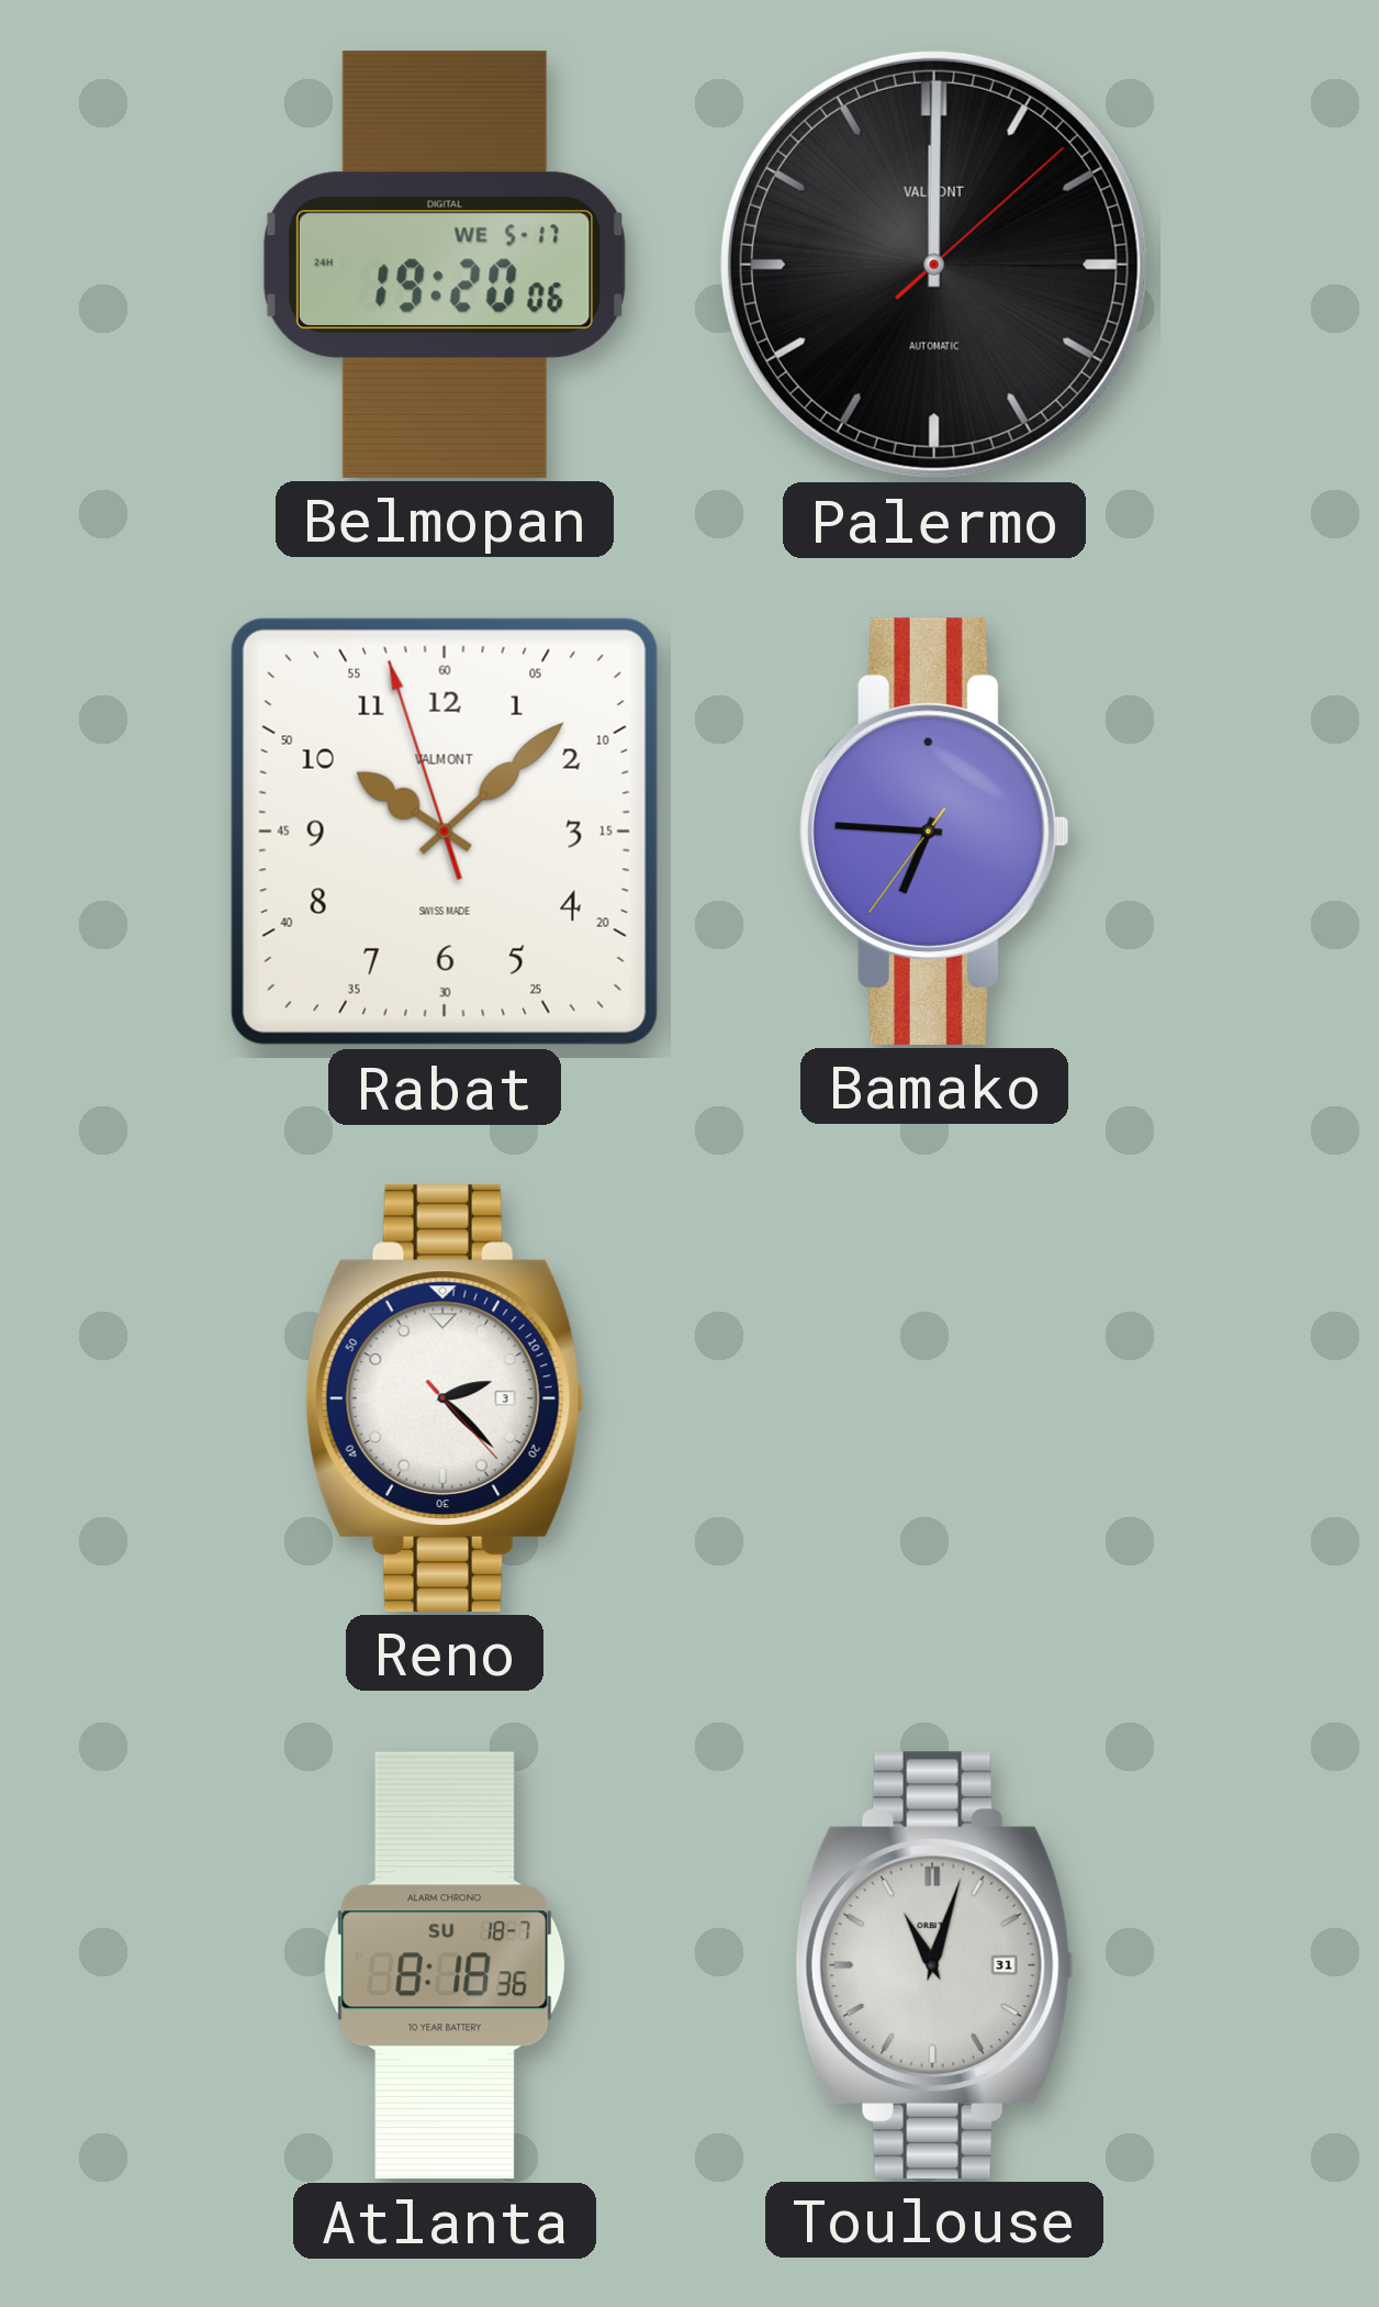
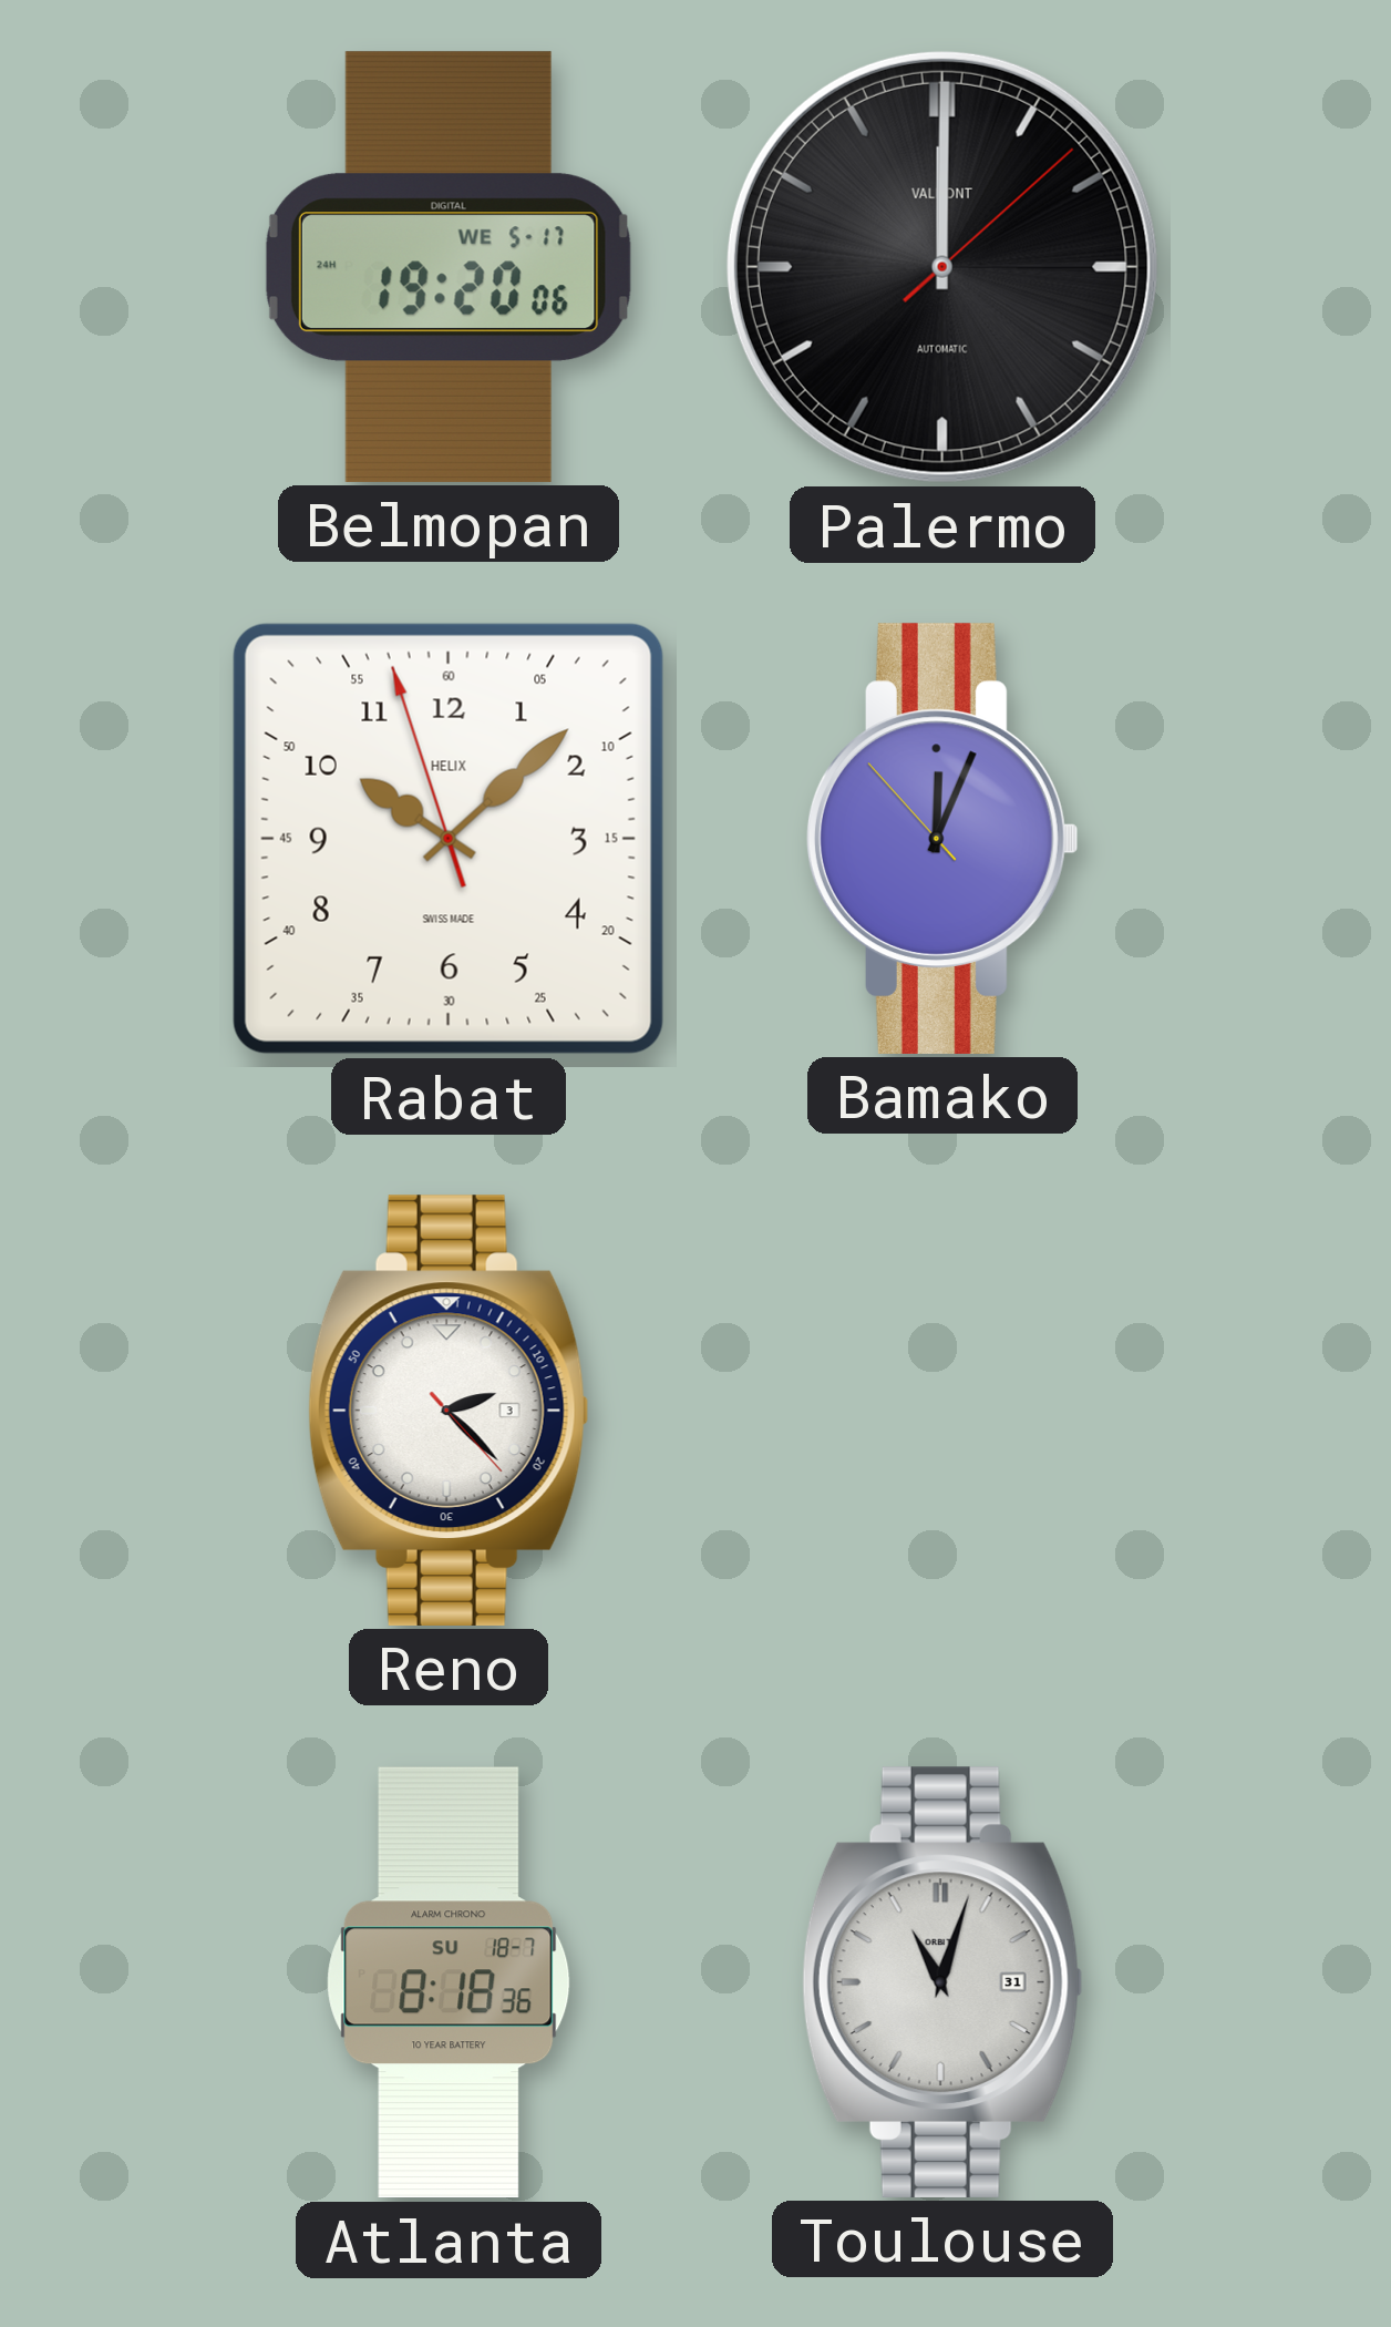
Rabat brand: VALMONT -> HELIX
Bamako: 6:45 -> 12:03
